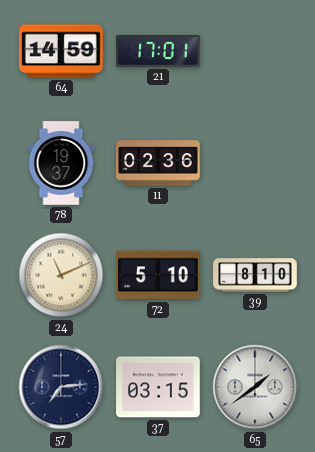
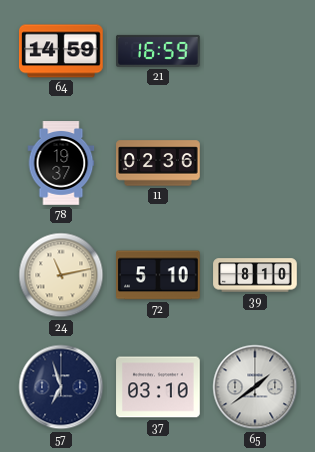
21: 17:01 -> 16:59
24: 11:11 -> 11:13
57: 7:14 -> 6:57
37: 03:15 -> 03:10
